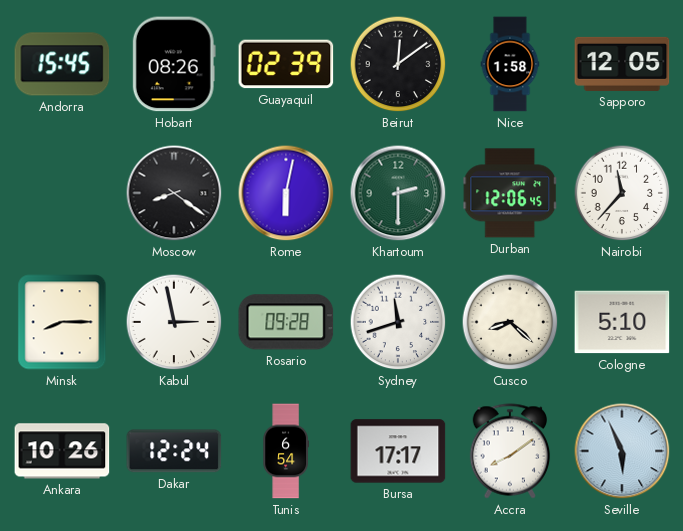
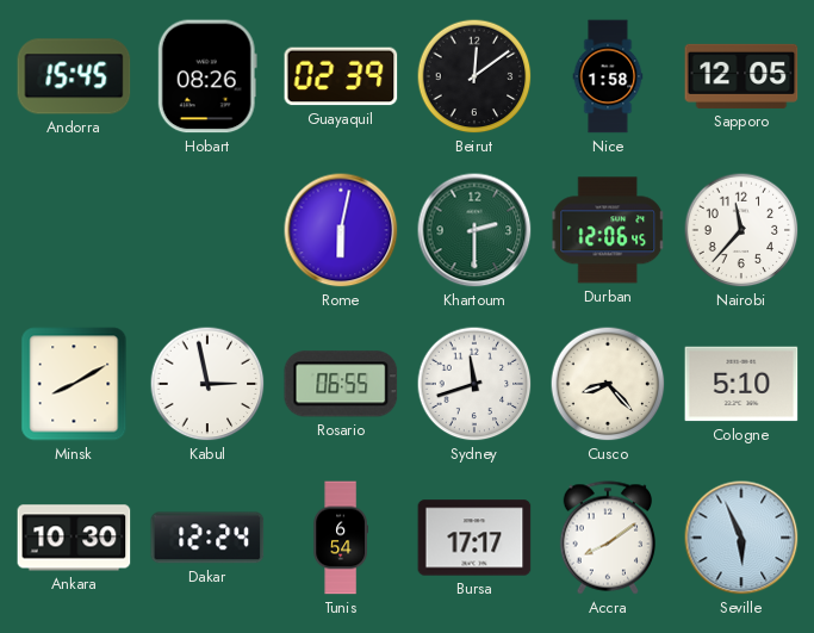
Moscow: 8:21 -> none
Minsk: 8:15 -> 8:10
Rosario: 09:28 -> 06:55
Cusco: 8:22 -> 8:23
Ankara: 10:26 -> 10:30
